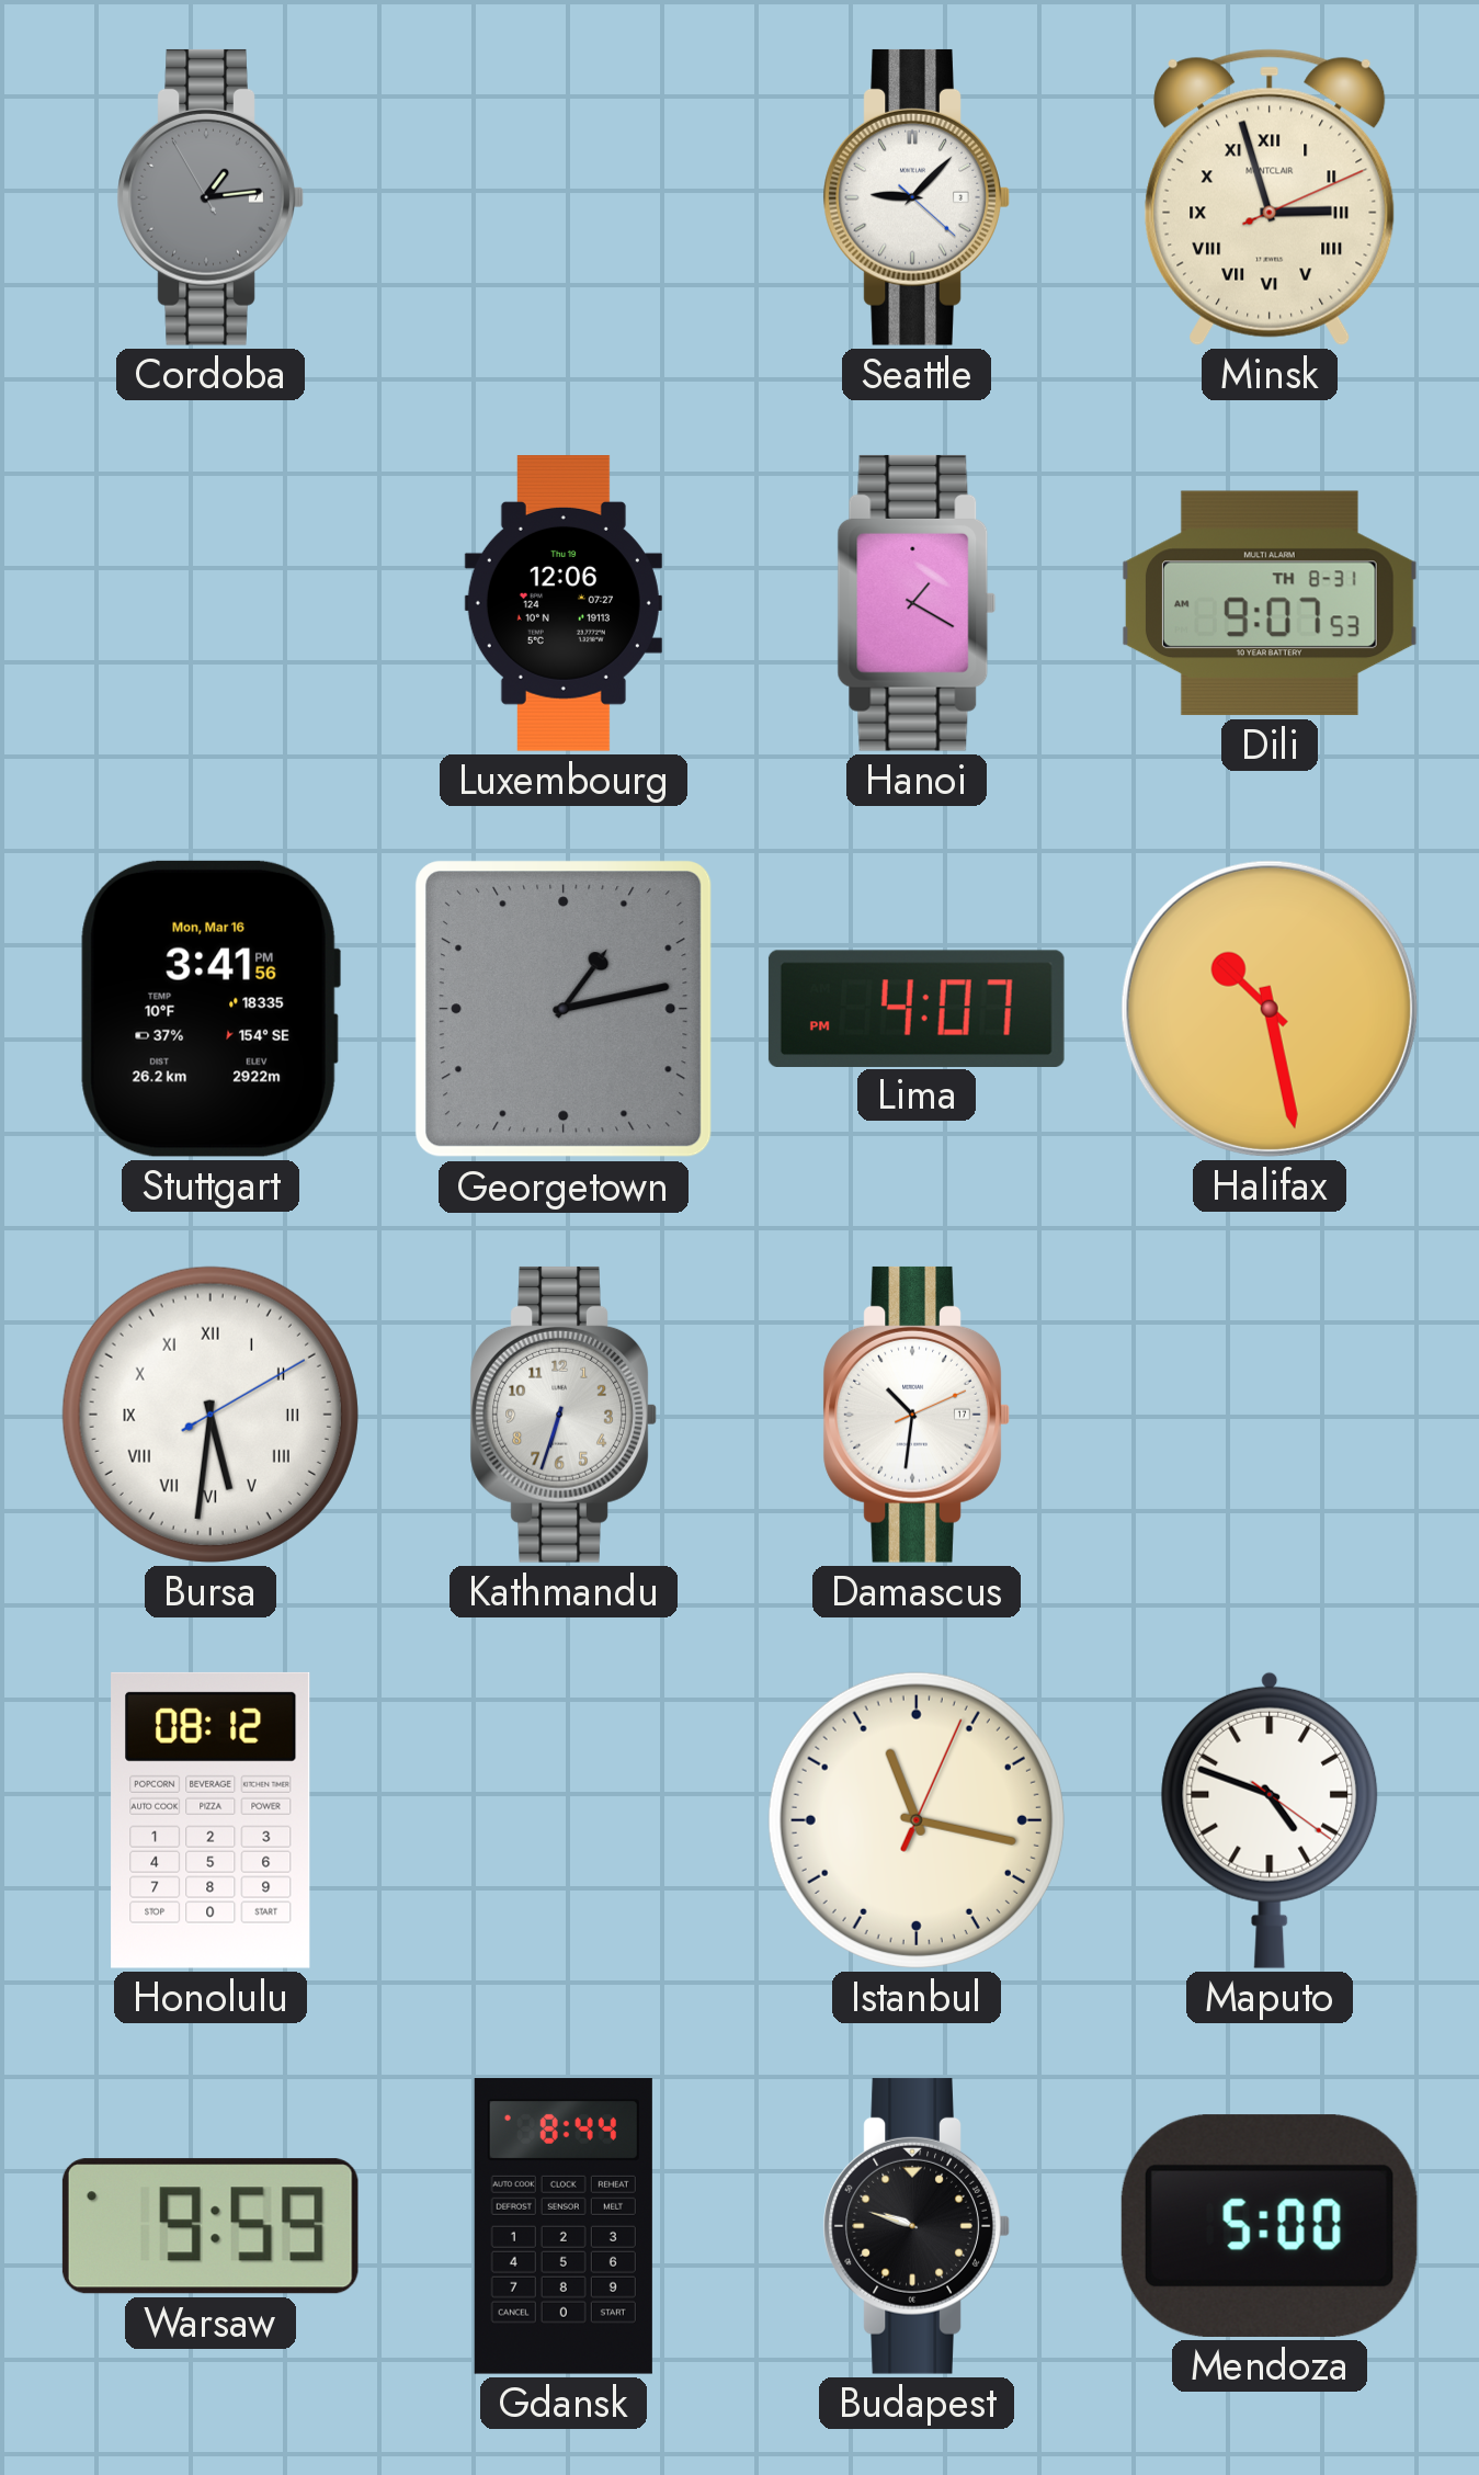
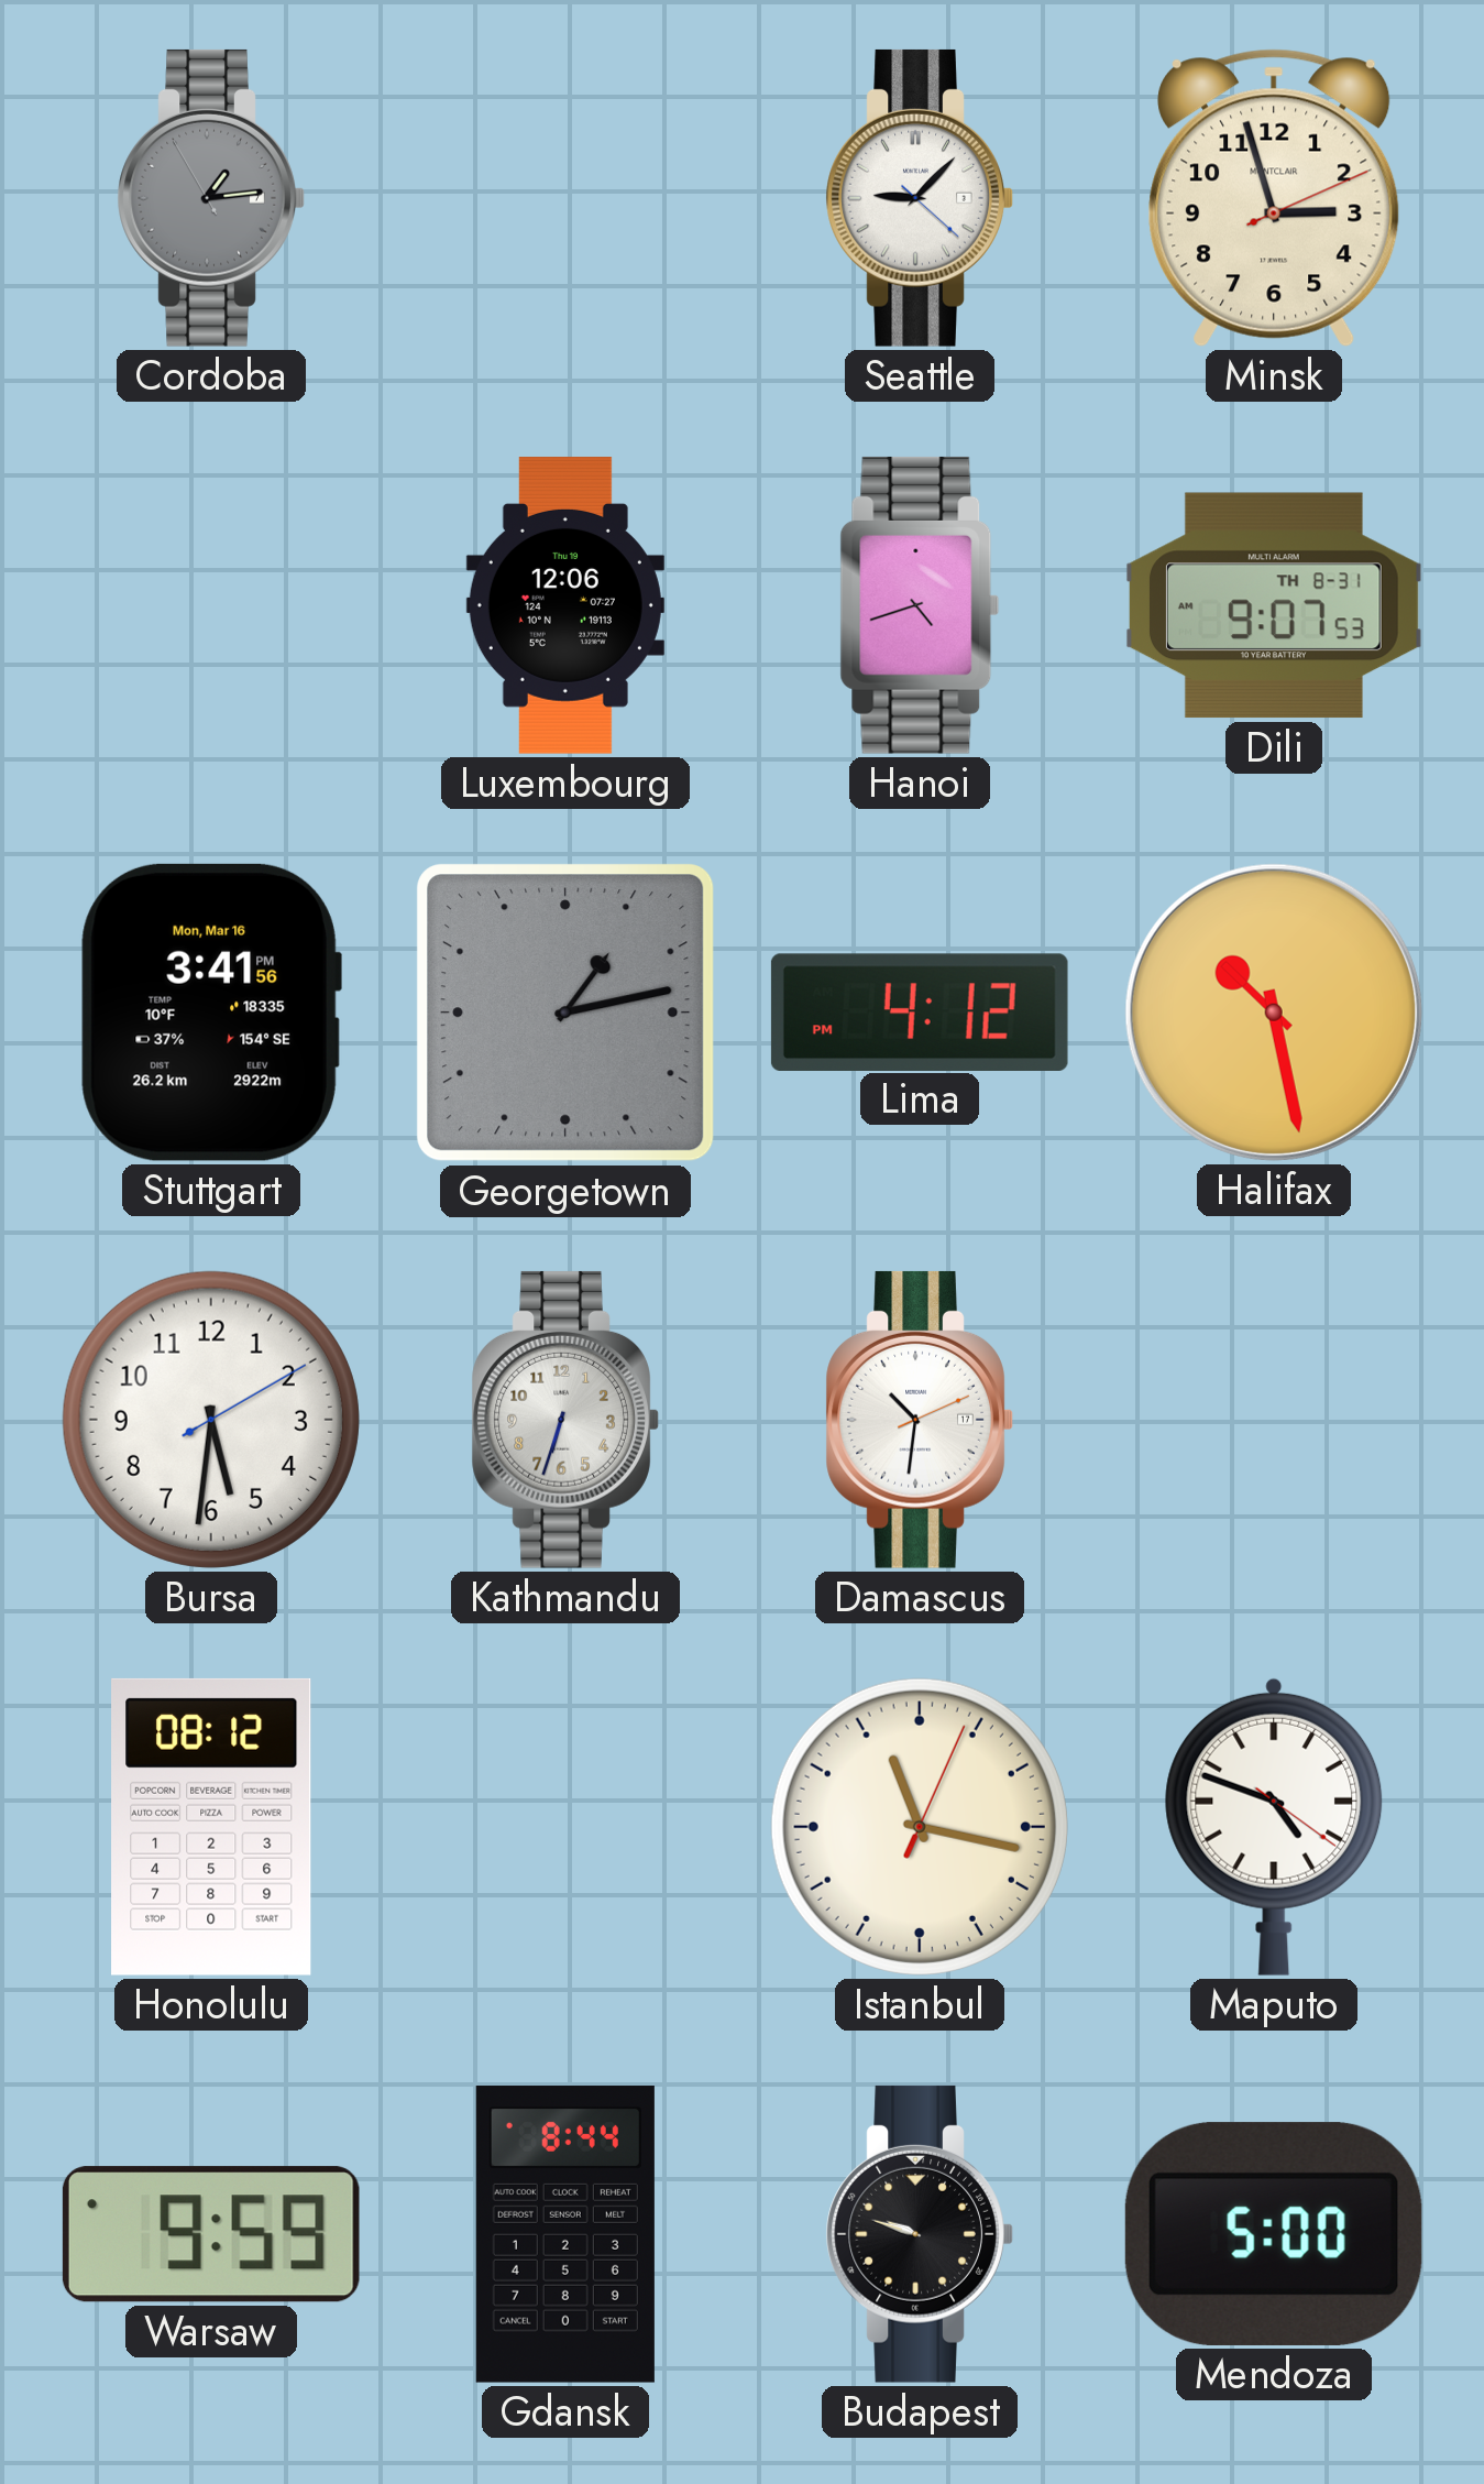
Minsk numerals: Roman -> Arabic
Hanoi: 1:20 -> 4:42
Lima: 4:07 -> 4:12
Bursa numerals: Roman -> Arabic
